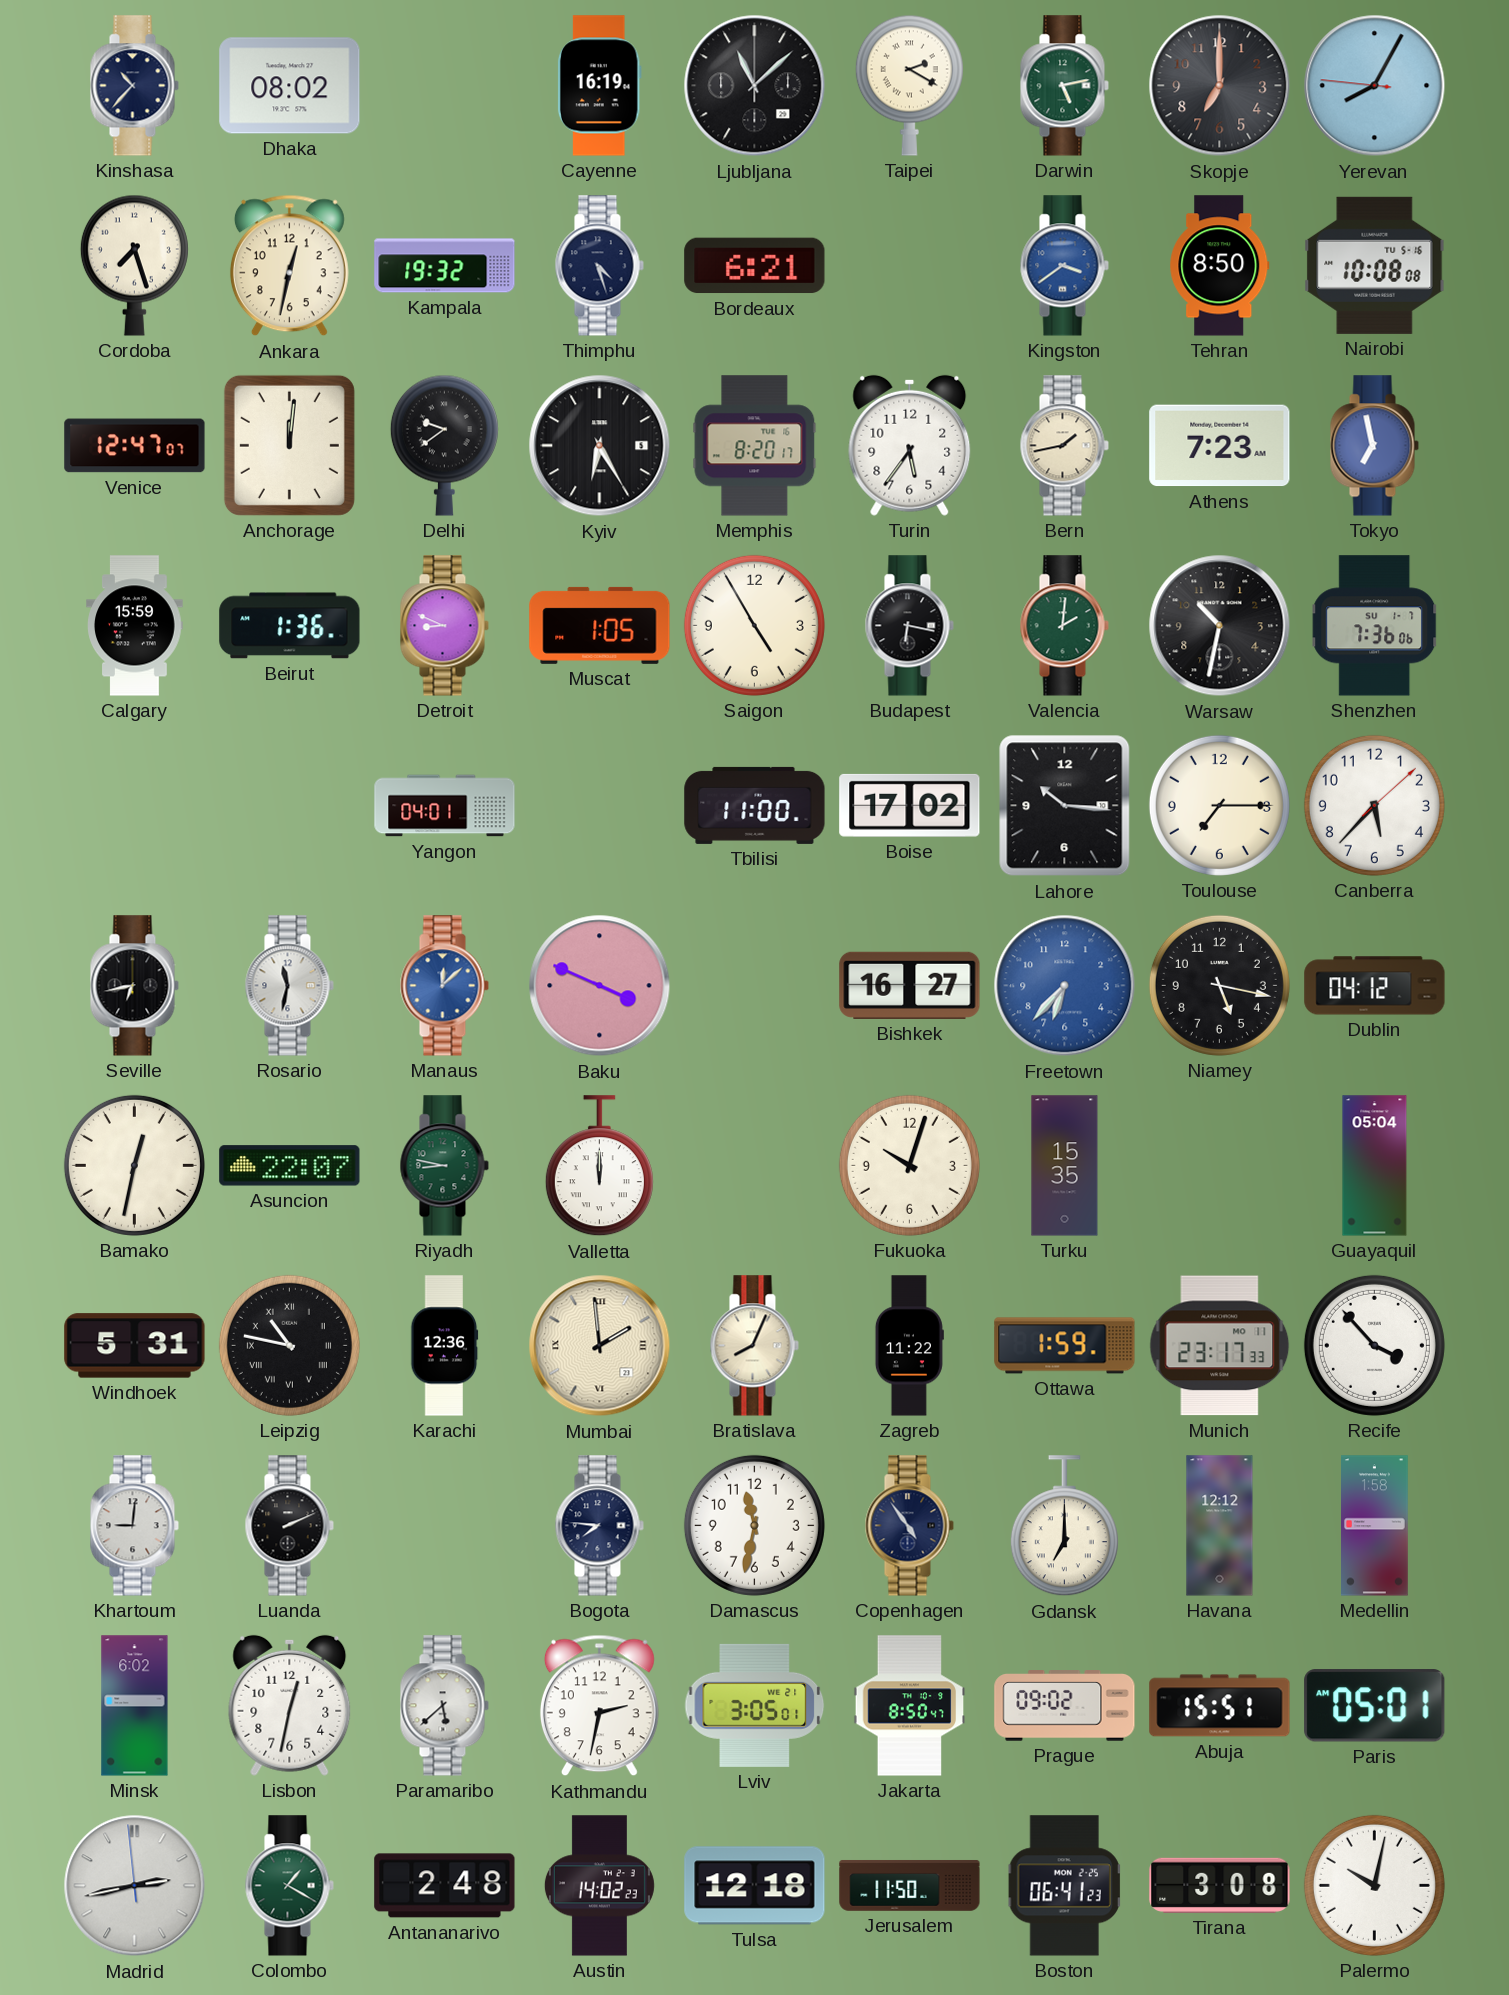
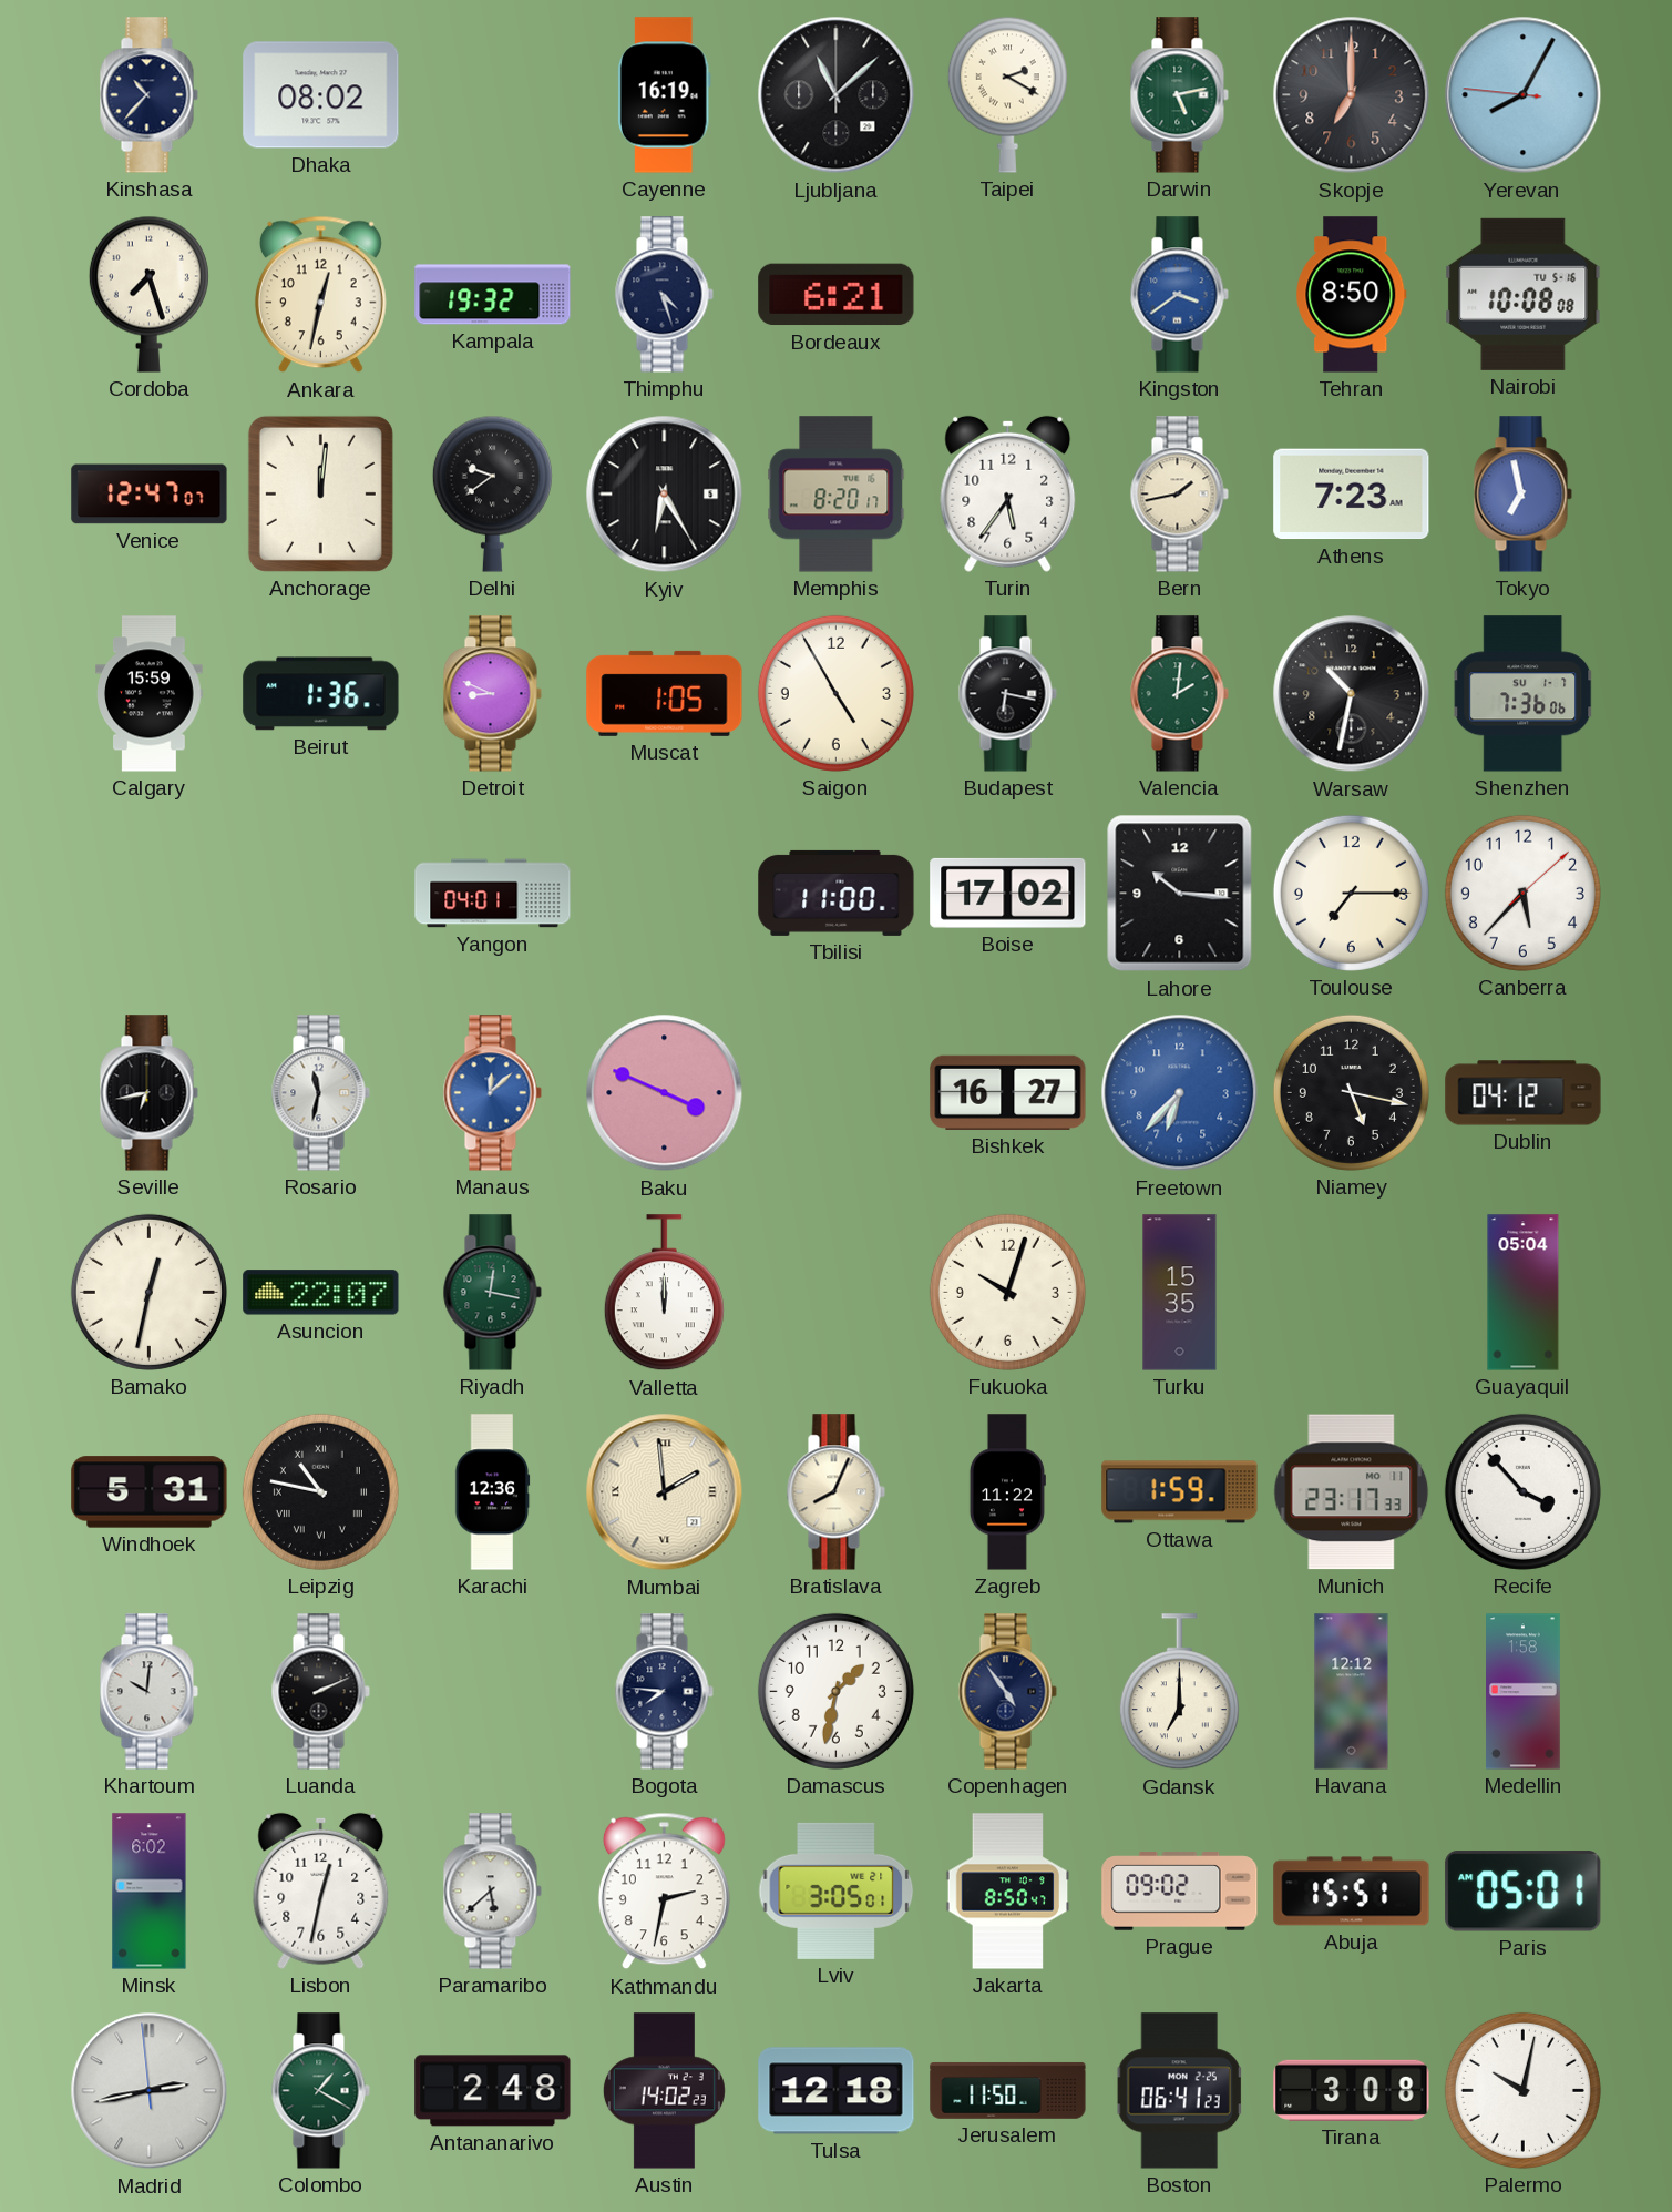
Riyadh: 8:47 -> 12:17
Khartoum: 9:01 -> 10:01
Damascus: 11:32 -> 1:32
